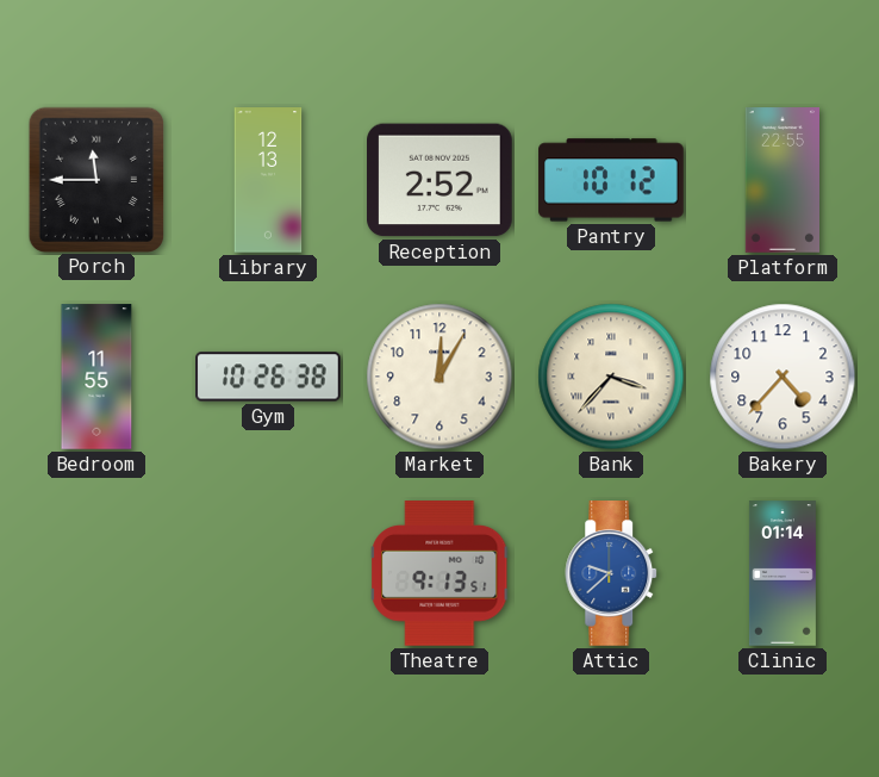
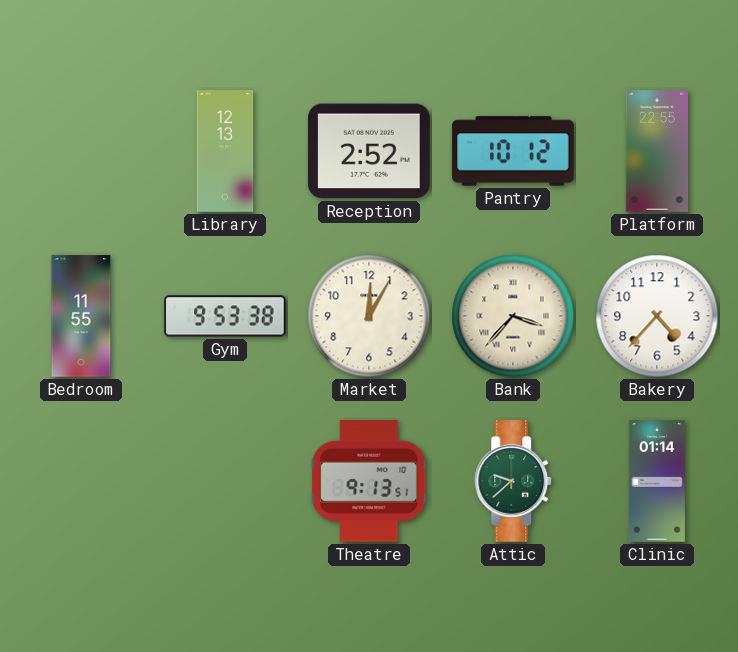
Porch: 11:45 -> none
Gym: 10:26 -> 9:53
Attic dial: blue -> green
